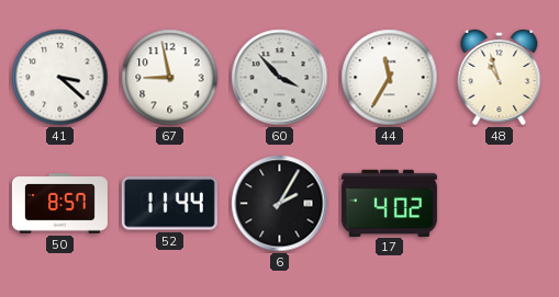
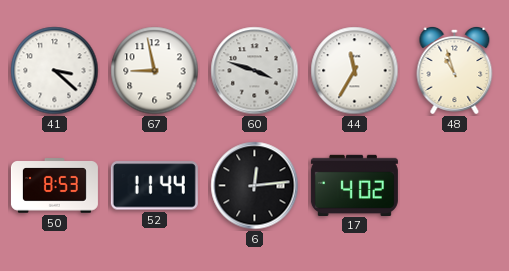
60: 3:53 -> 3:48
50: 8:57 -> 8:53
6: 2:05 -> 12:14
